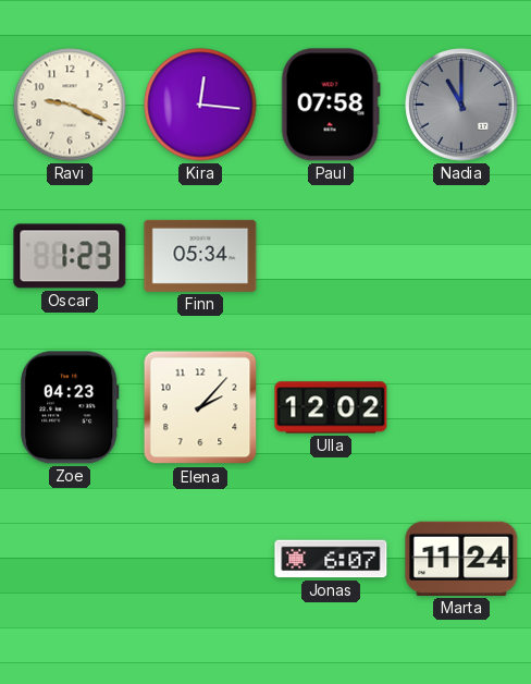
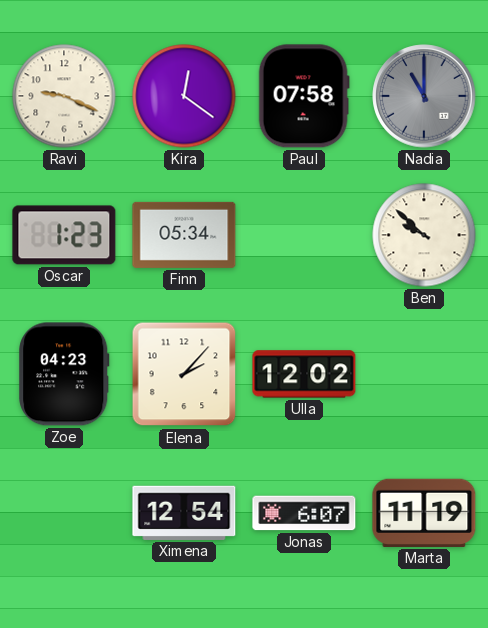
Kira: 12:16 -> 12:21
Ben: none -> 9:52
Ximena: none -> 12:54
Marta: 11:24 -> 11:19
